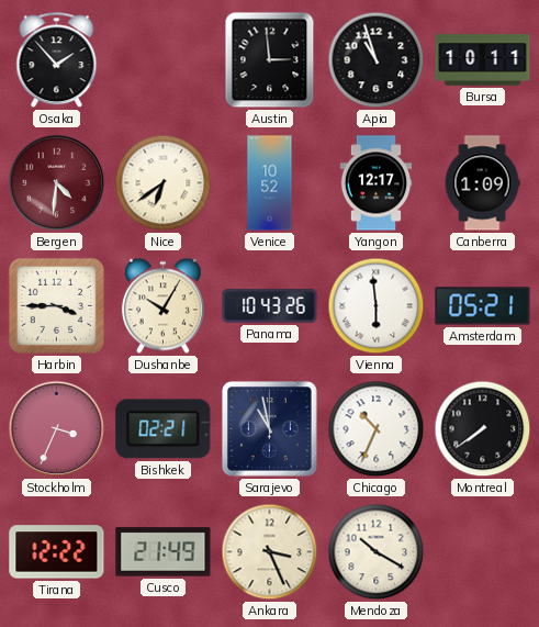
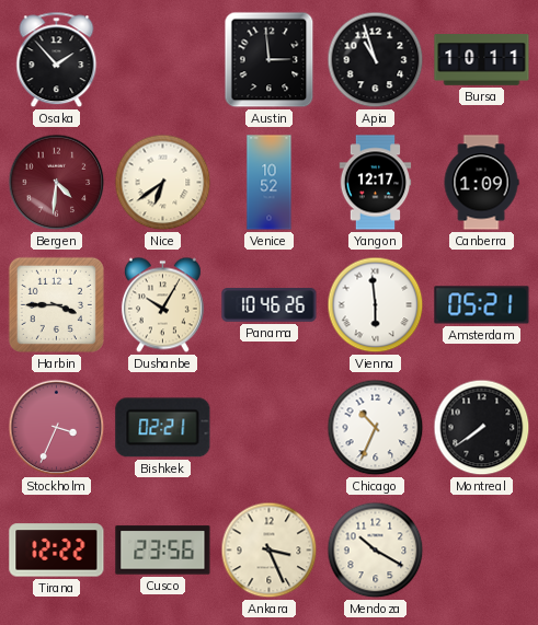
Panama: 10:43 -> 10:46
Sarajevo: 10:58 -> none
Cusco: 21:49 -> 23:56
